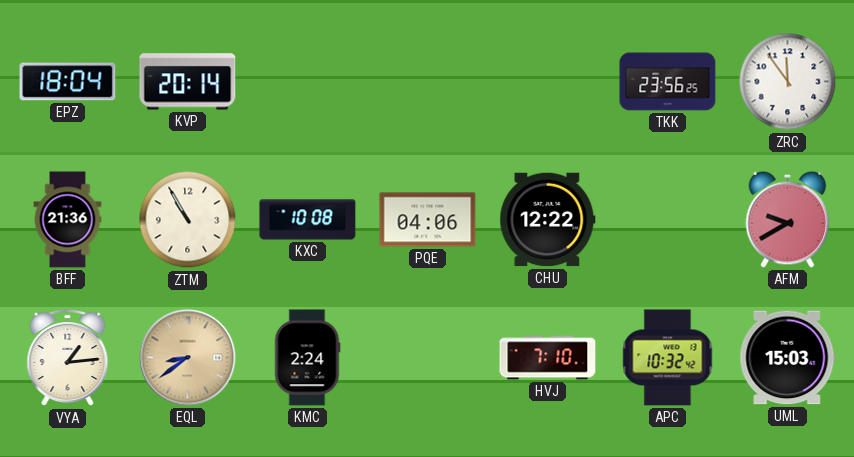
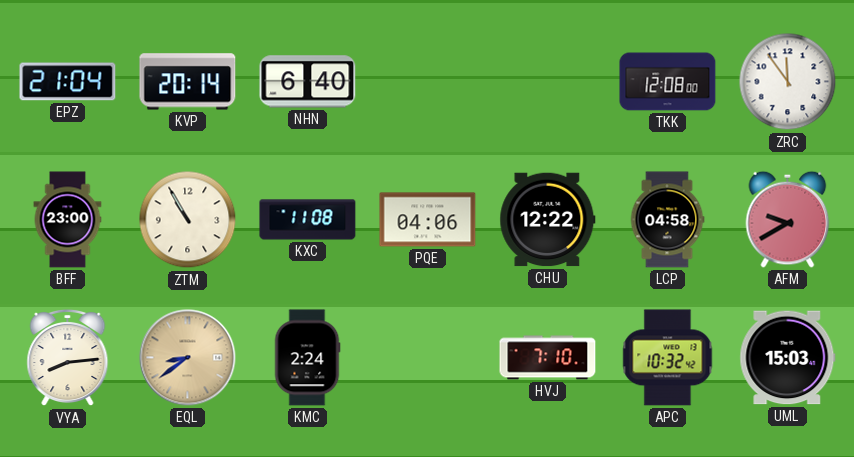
EPZ: 18:04 -> 21:04
NHN: none -> 6:40
TKK: 23:56 -> 12:08
BFF: 21:36 -> 23:00
KXC: 10:08 -> 11:08
LCP: none -> 04:58
VYA: 1:14 -> 8:14
